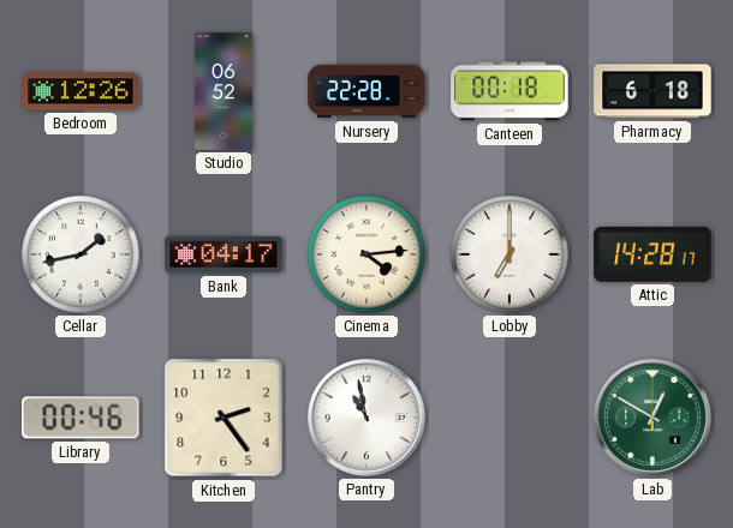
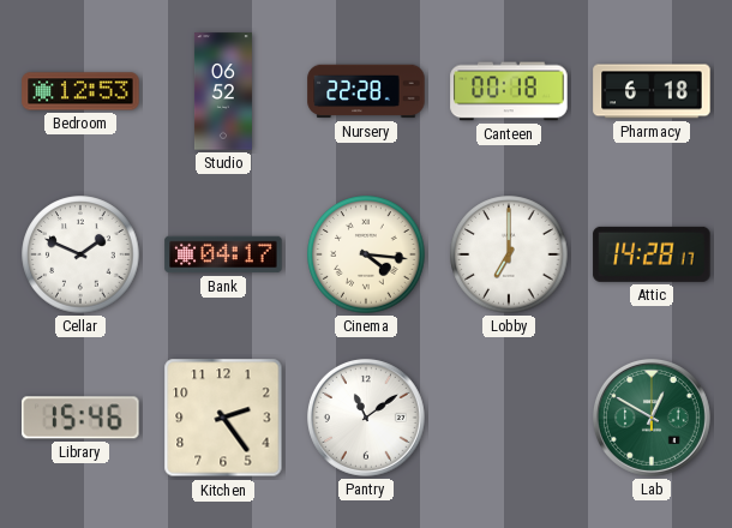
Bedroom: 12:26 -> 12:53
Cellar: 1:43 -> 1:49
Cinema: 4:14 -> 4:16
Library: 00:46 -> 15:46
Pantry: 10:58 -> 11:09
